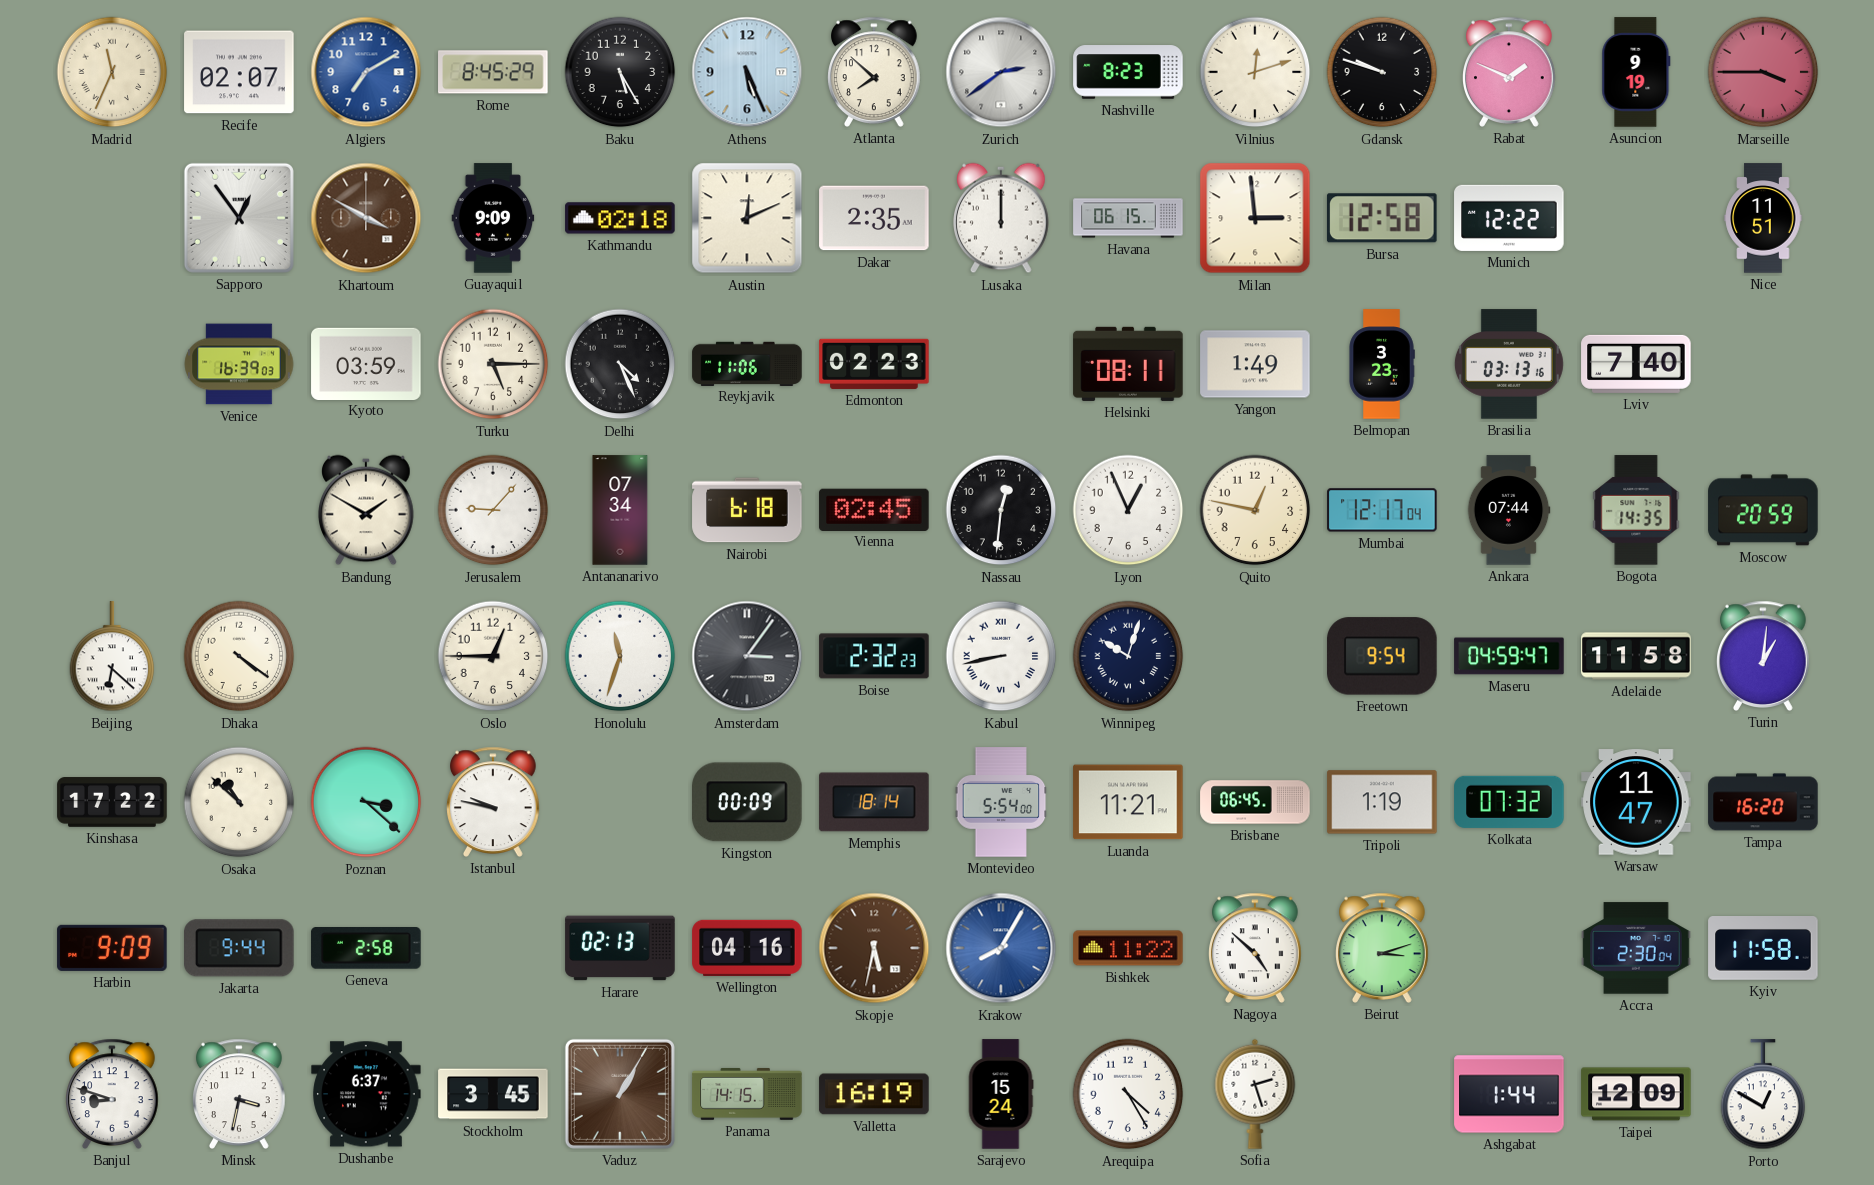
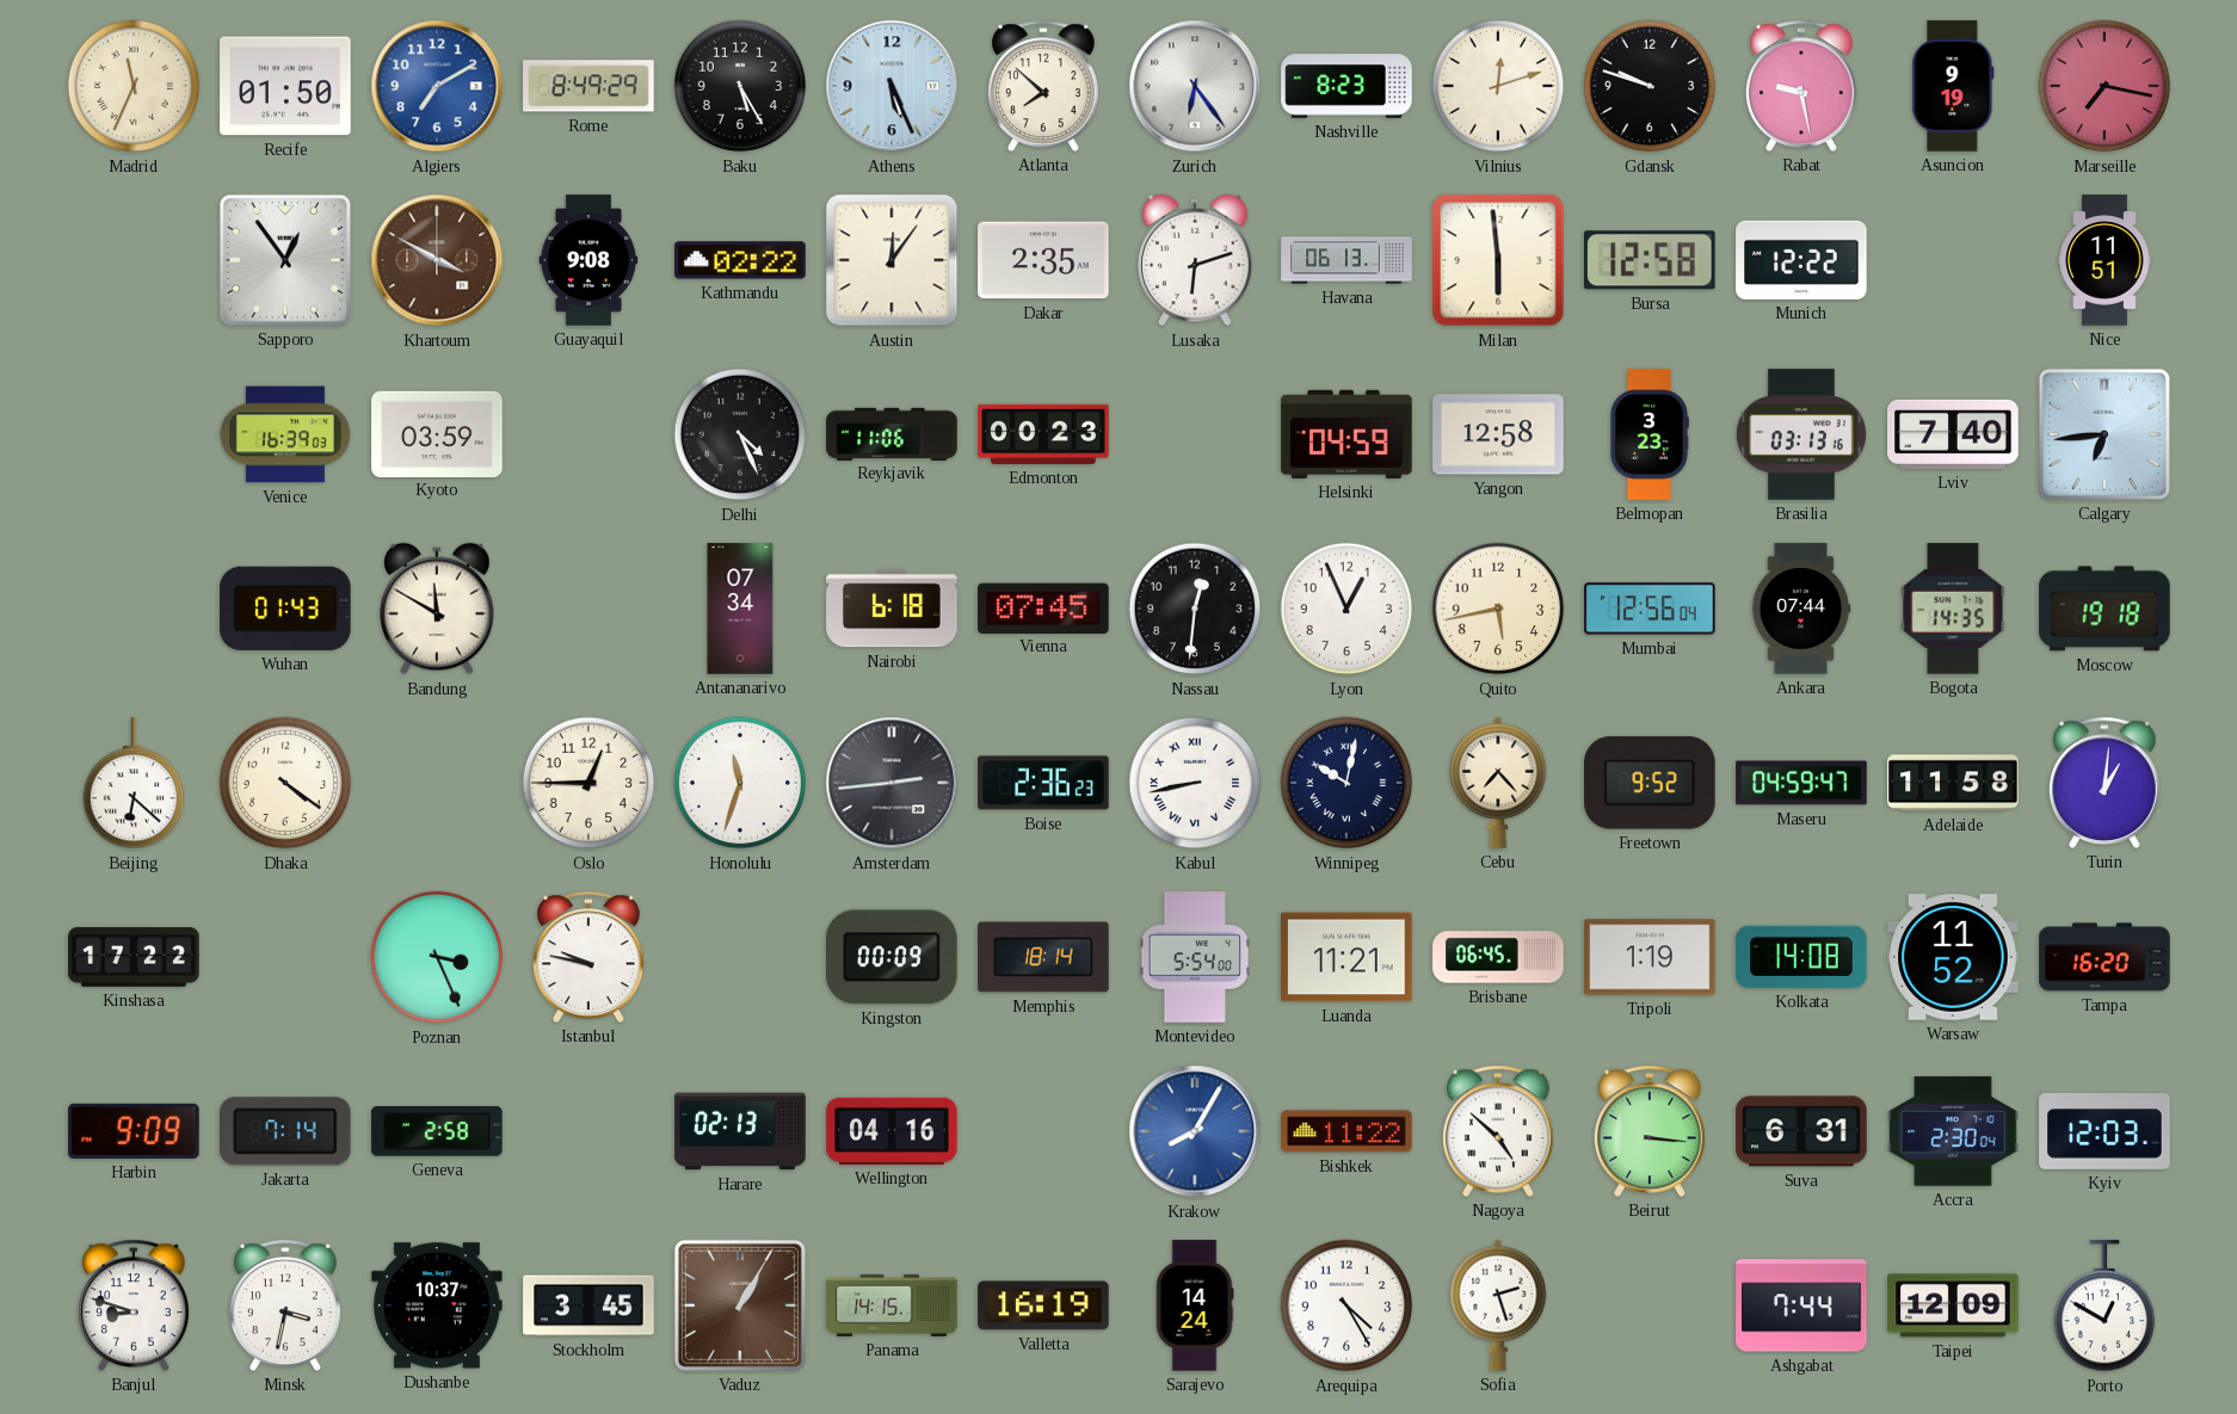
Recife: 02:07 -> 01:50
Rome: 8:45 -> 8:49
Zurich: 2:39 -> 6:24
Rabat: 1:49 -> 9:28
Marseille: 3:45 -> 7:17
Guayaquil: 9:09 -> 9:08
Kathmandu: 02:18 -> 02:22
Austin: 12:11 -> 12:06
Lusaka: 12:00 -> 6:12
Havana: 06:15 -> 06:13
Milan: 2:59 -> 5:59
Turku: 5:15 -> none
Edmonton: 02:23 -> 00:23
Helsinki: 08:11 -> 04:59
Yangon: 1:49 -> 12:58
Calgary: none -> 6:44
Wuhan: none -> 01:43
Bandung: 1:50 -> 11:50
Jerusalem: 9:07 -> none
Vienna: 02:45 -> 07:45
Quito: 12:47 -> 5:43
Mumbai: 12:17 -> 12:56
Moscow: 20:59 -> 19:18
Amsterdam: 3:06 -> 2:44
Boise: 2:32 -> 2:36
Winnipeg: 10:03 -> 10:02
Cebu: none -> 7:23
Freetown: 9:54 -> 9:52
Osaka: 10:52 -> none
Poznan: 3:22 -> 3:26
Kolkata: 07:32 -> 14:08
Warsaw: 11:47 -> 11:52
Jakarta: 9:44 -> 7:14
Skopje: 5:32 -> none
Beirut: 3:12 -> 3:16
Suva: none -> 6:31
Kyiv: 11:58 -> 12:03
Dushanbe: 6:37 -> 10:37
Sarajevo: 15:24 -> 14:24
Ashgabat: 1:44 -> 7:44
